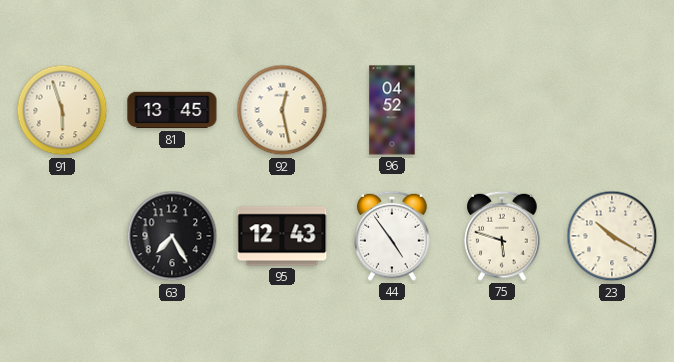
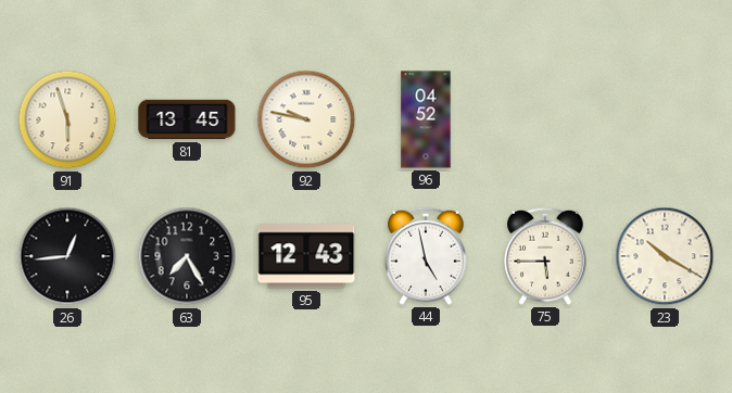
92: 12:28 -> 9:47
26: none -> 12:44
44: 4:54 -> 4:58
75: 5:48 -> 5:45
